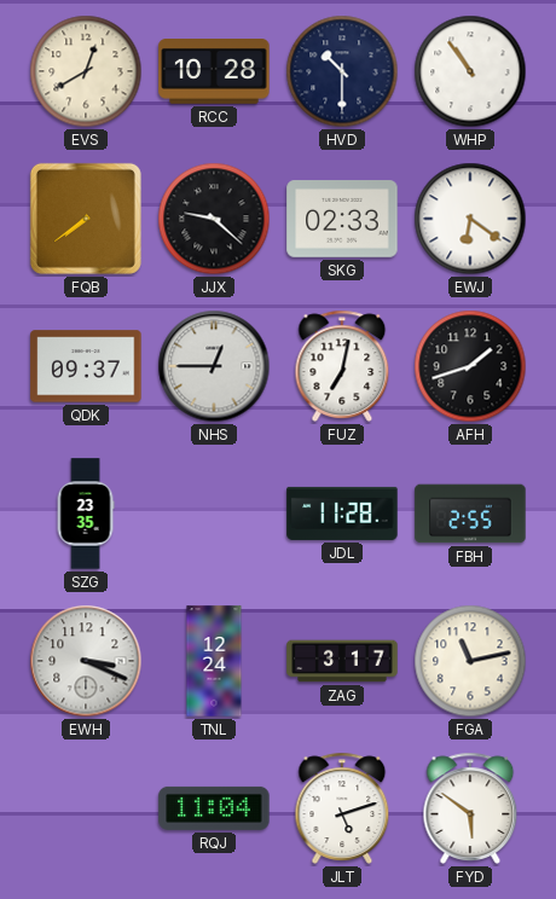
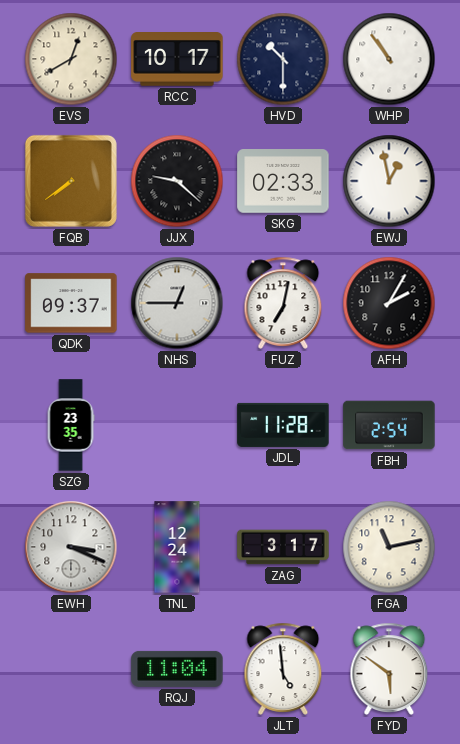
RCC: 10:28 -> 10:17
EWJ: 6:21 -> 12:58
AFH: 1:42 -> 2:05
FBH: 2:55 -> 2:54
JLT: 5:12 -> 4:59
